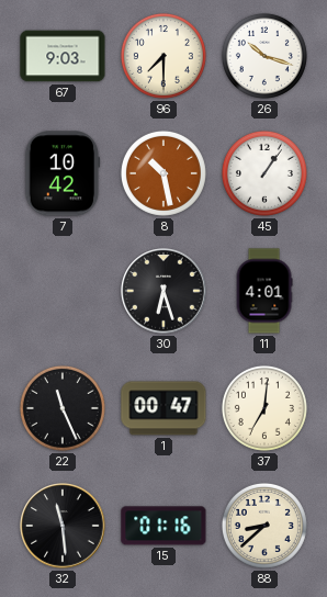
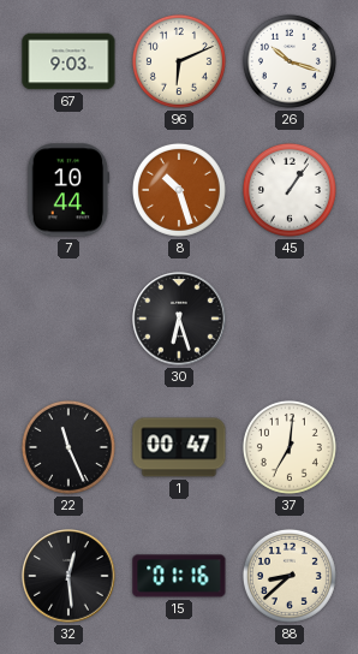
96: 7:30 -> 6:11
7: 10:42 -> 10:44
8: 10:28 -> 10:27
11: 4:01 -> none
32: 11:29 -> 12:29
